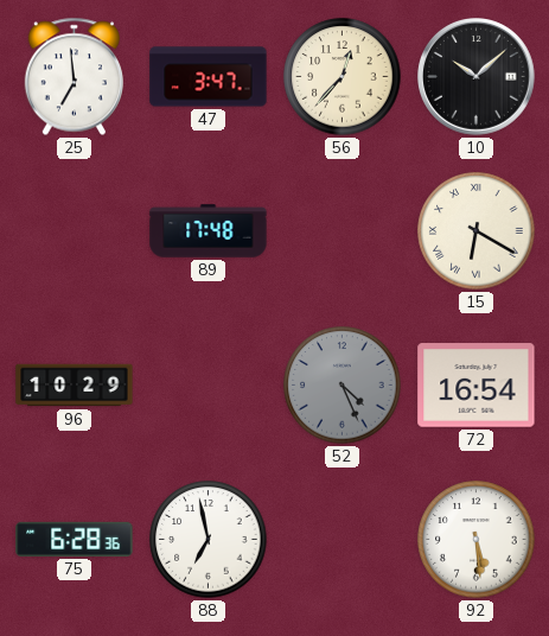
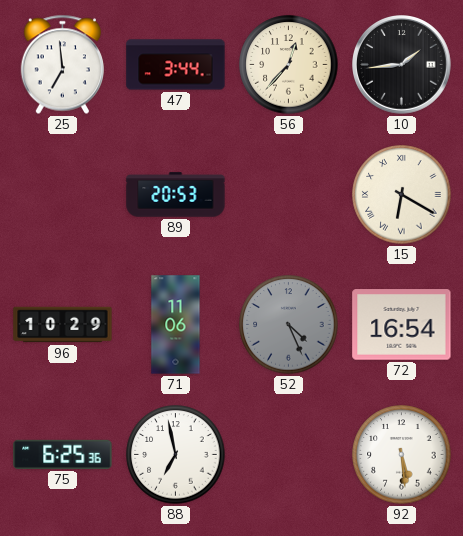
47: 3:47 -> 3:44
10: 10:08 -> 1:44
89: 17:48 -> 20:53
71: none -> 11:06
75: 6:28 -> 6:25
